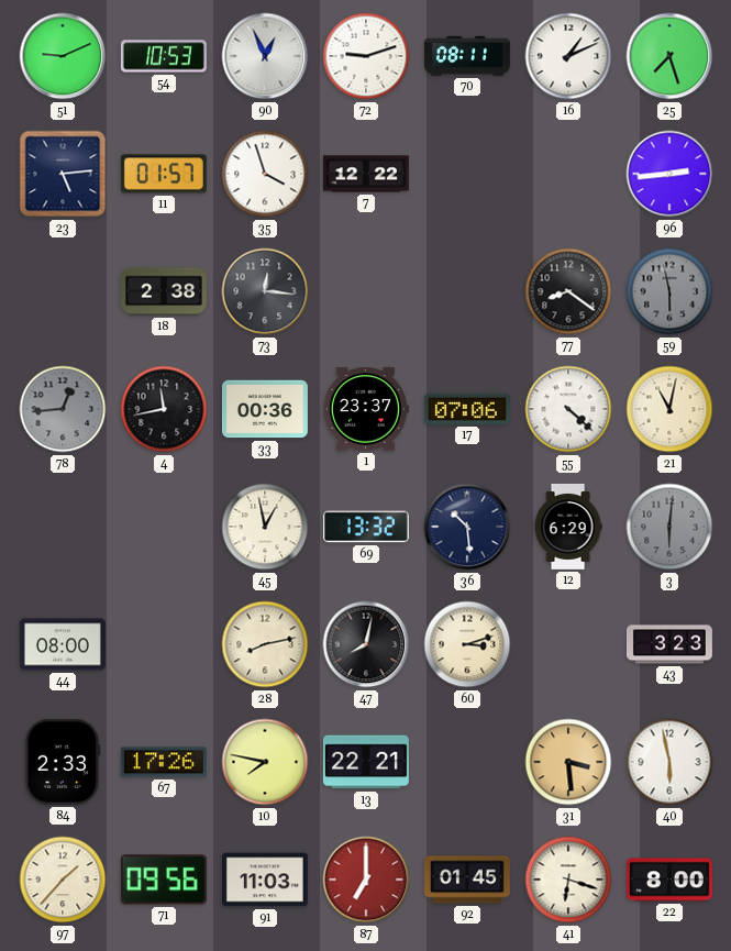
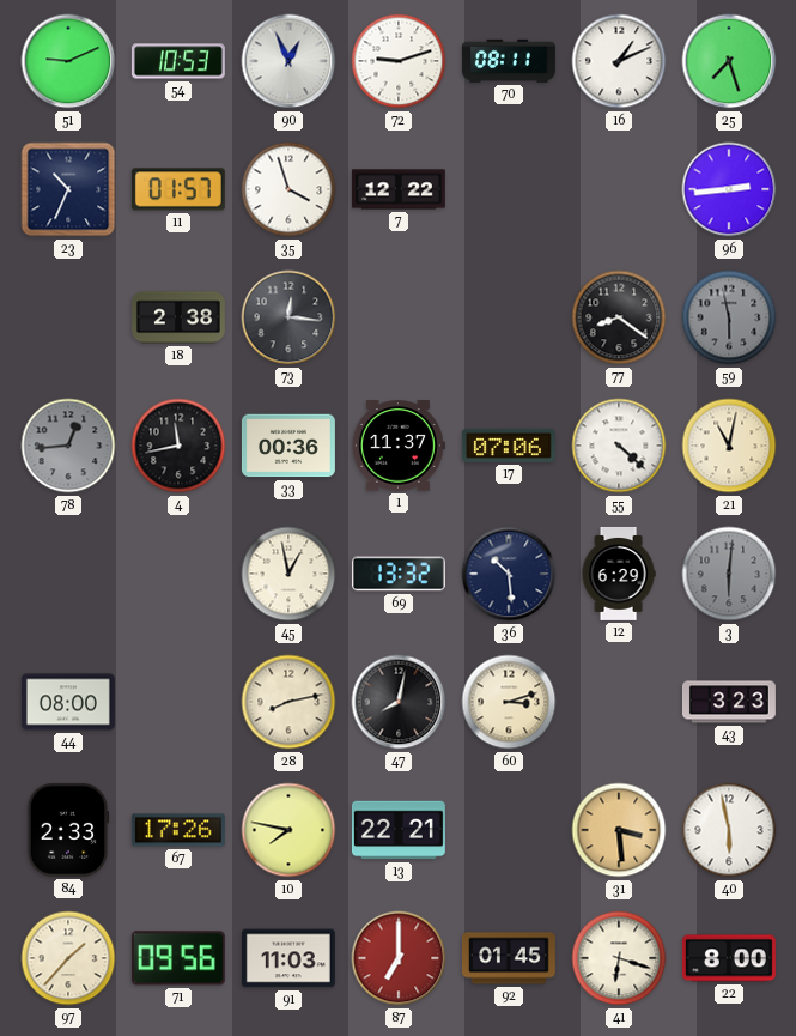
23: 5:14 -> 10:34
1: 23:37 -> 11:37
